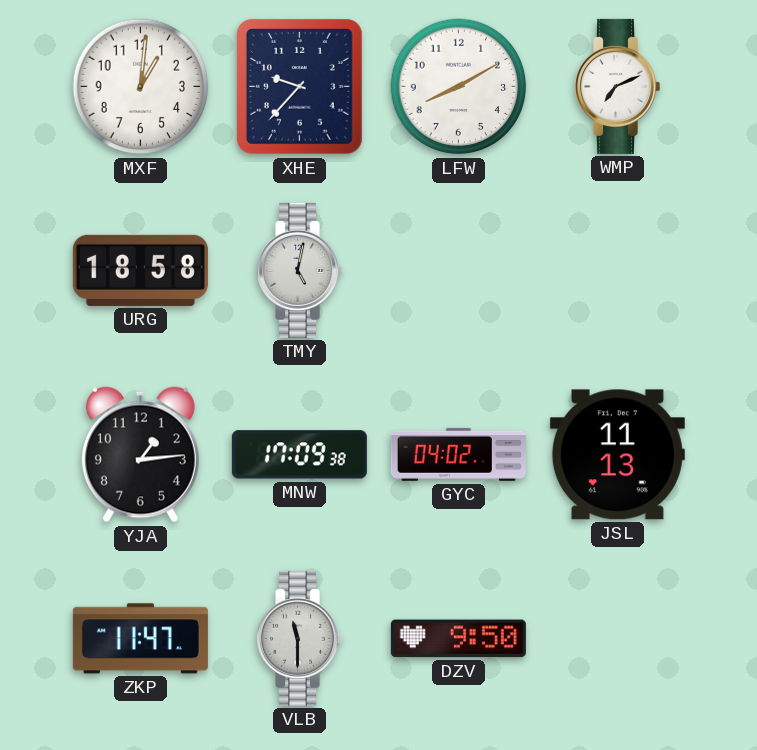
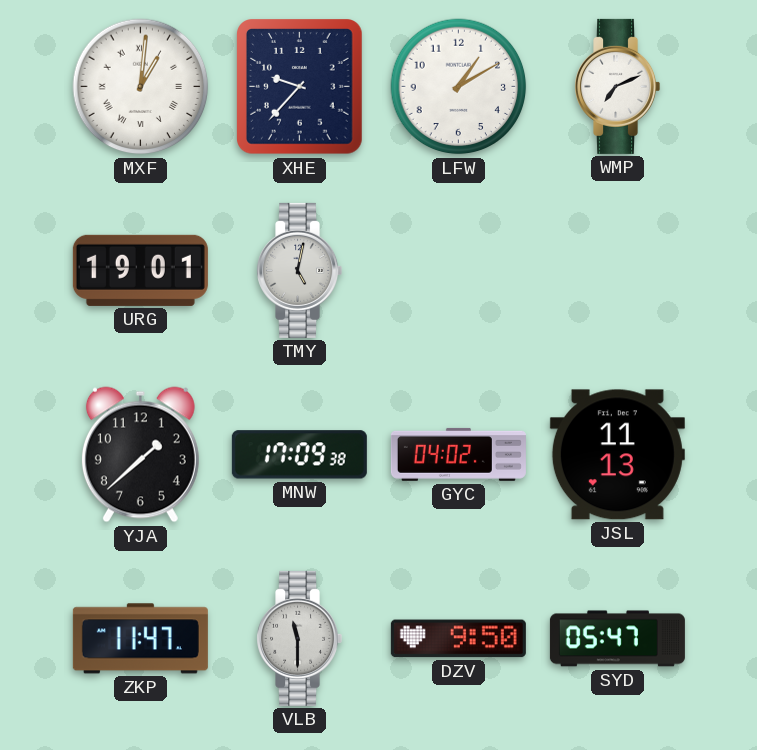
MXF numerals: Arabic -> Roman
LFW: 8:10 -> 1:10
URG: 18:58 -> 19:01
YJA: 1:14 -> 1:38
SYD: none -> 05:47
